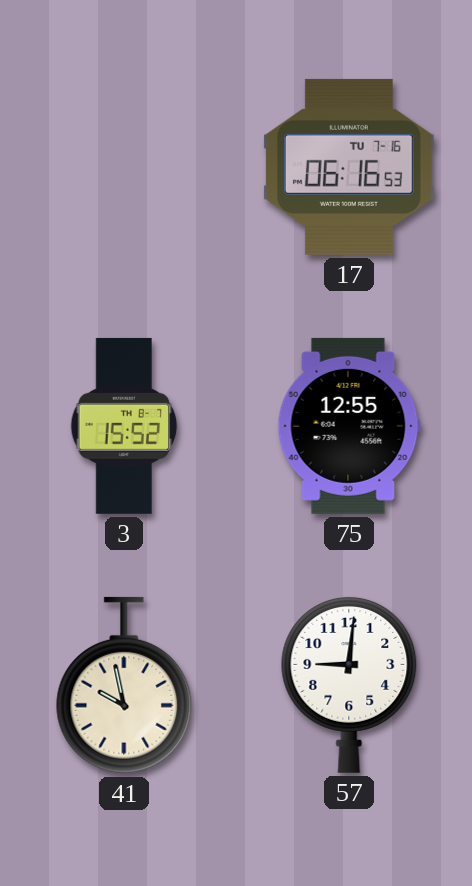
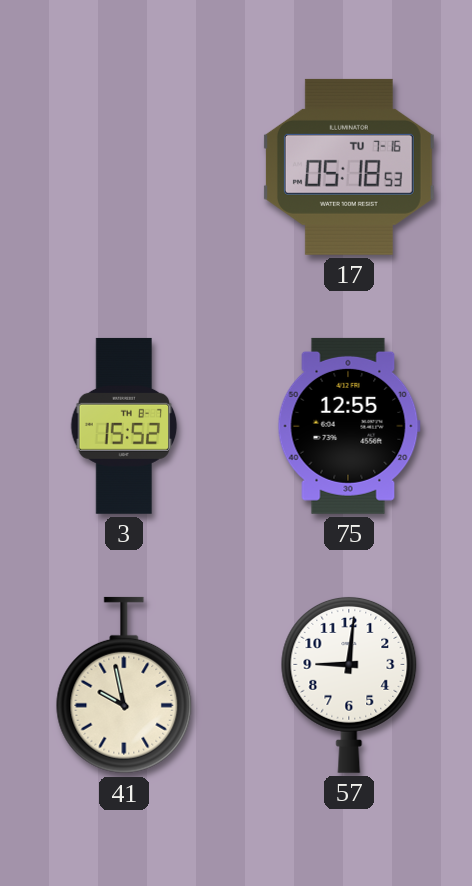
17: 06:16 -> 05:18
